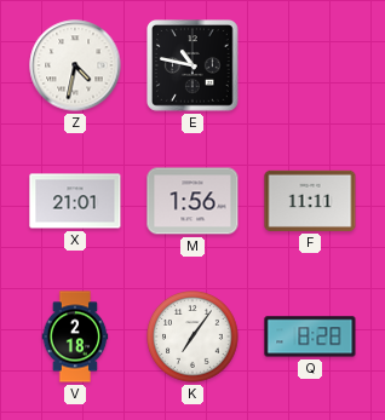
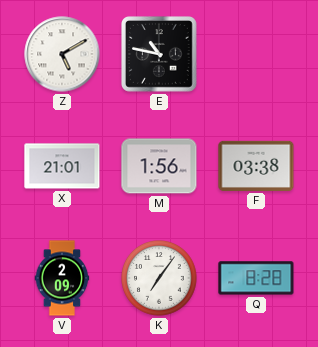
Z: 4:32 -> 5:10
F: 11:11 -> 03:38
V: 2:18 -> 2:09
